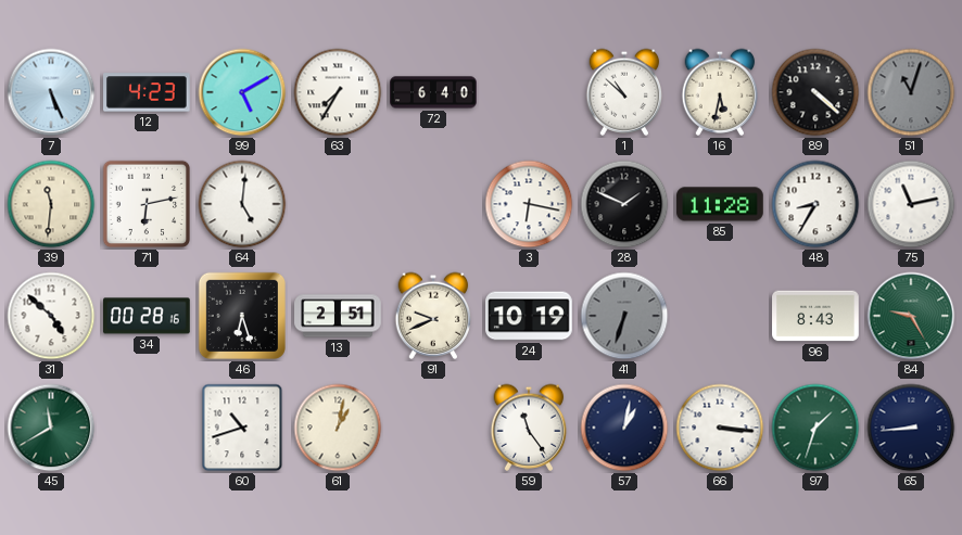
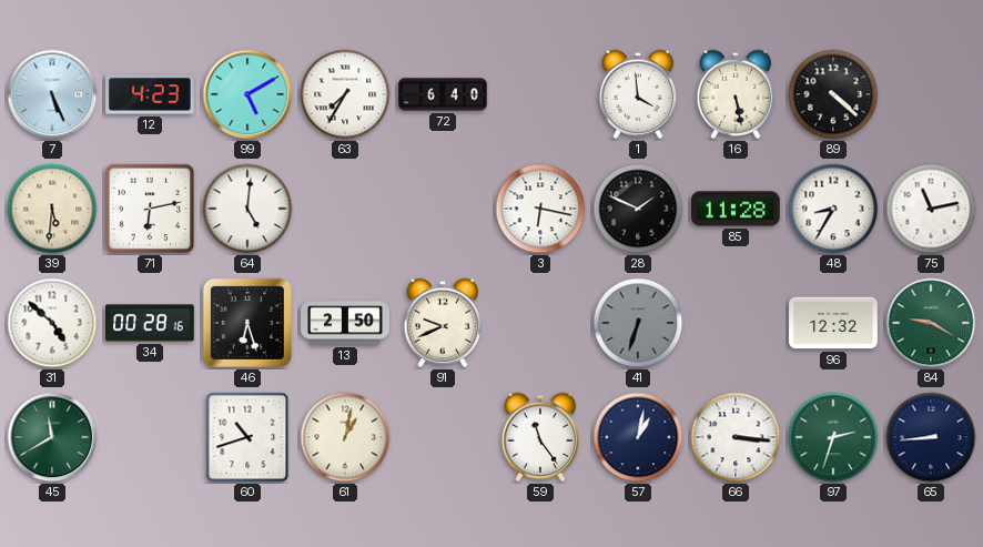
1: 10:52 -> 3:59
16: 5:32 -> 5:28
51: 11:03 -> none
39: 11:31 -> 5:31
13: 2:51 -> 2:50
24: 10:19 -> none
96: 8:43 -> 12:32
84: 9:25 -> 9:20
97: 1:33 -> 2:33
